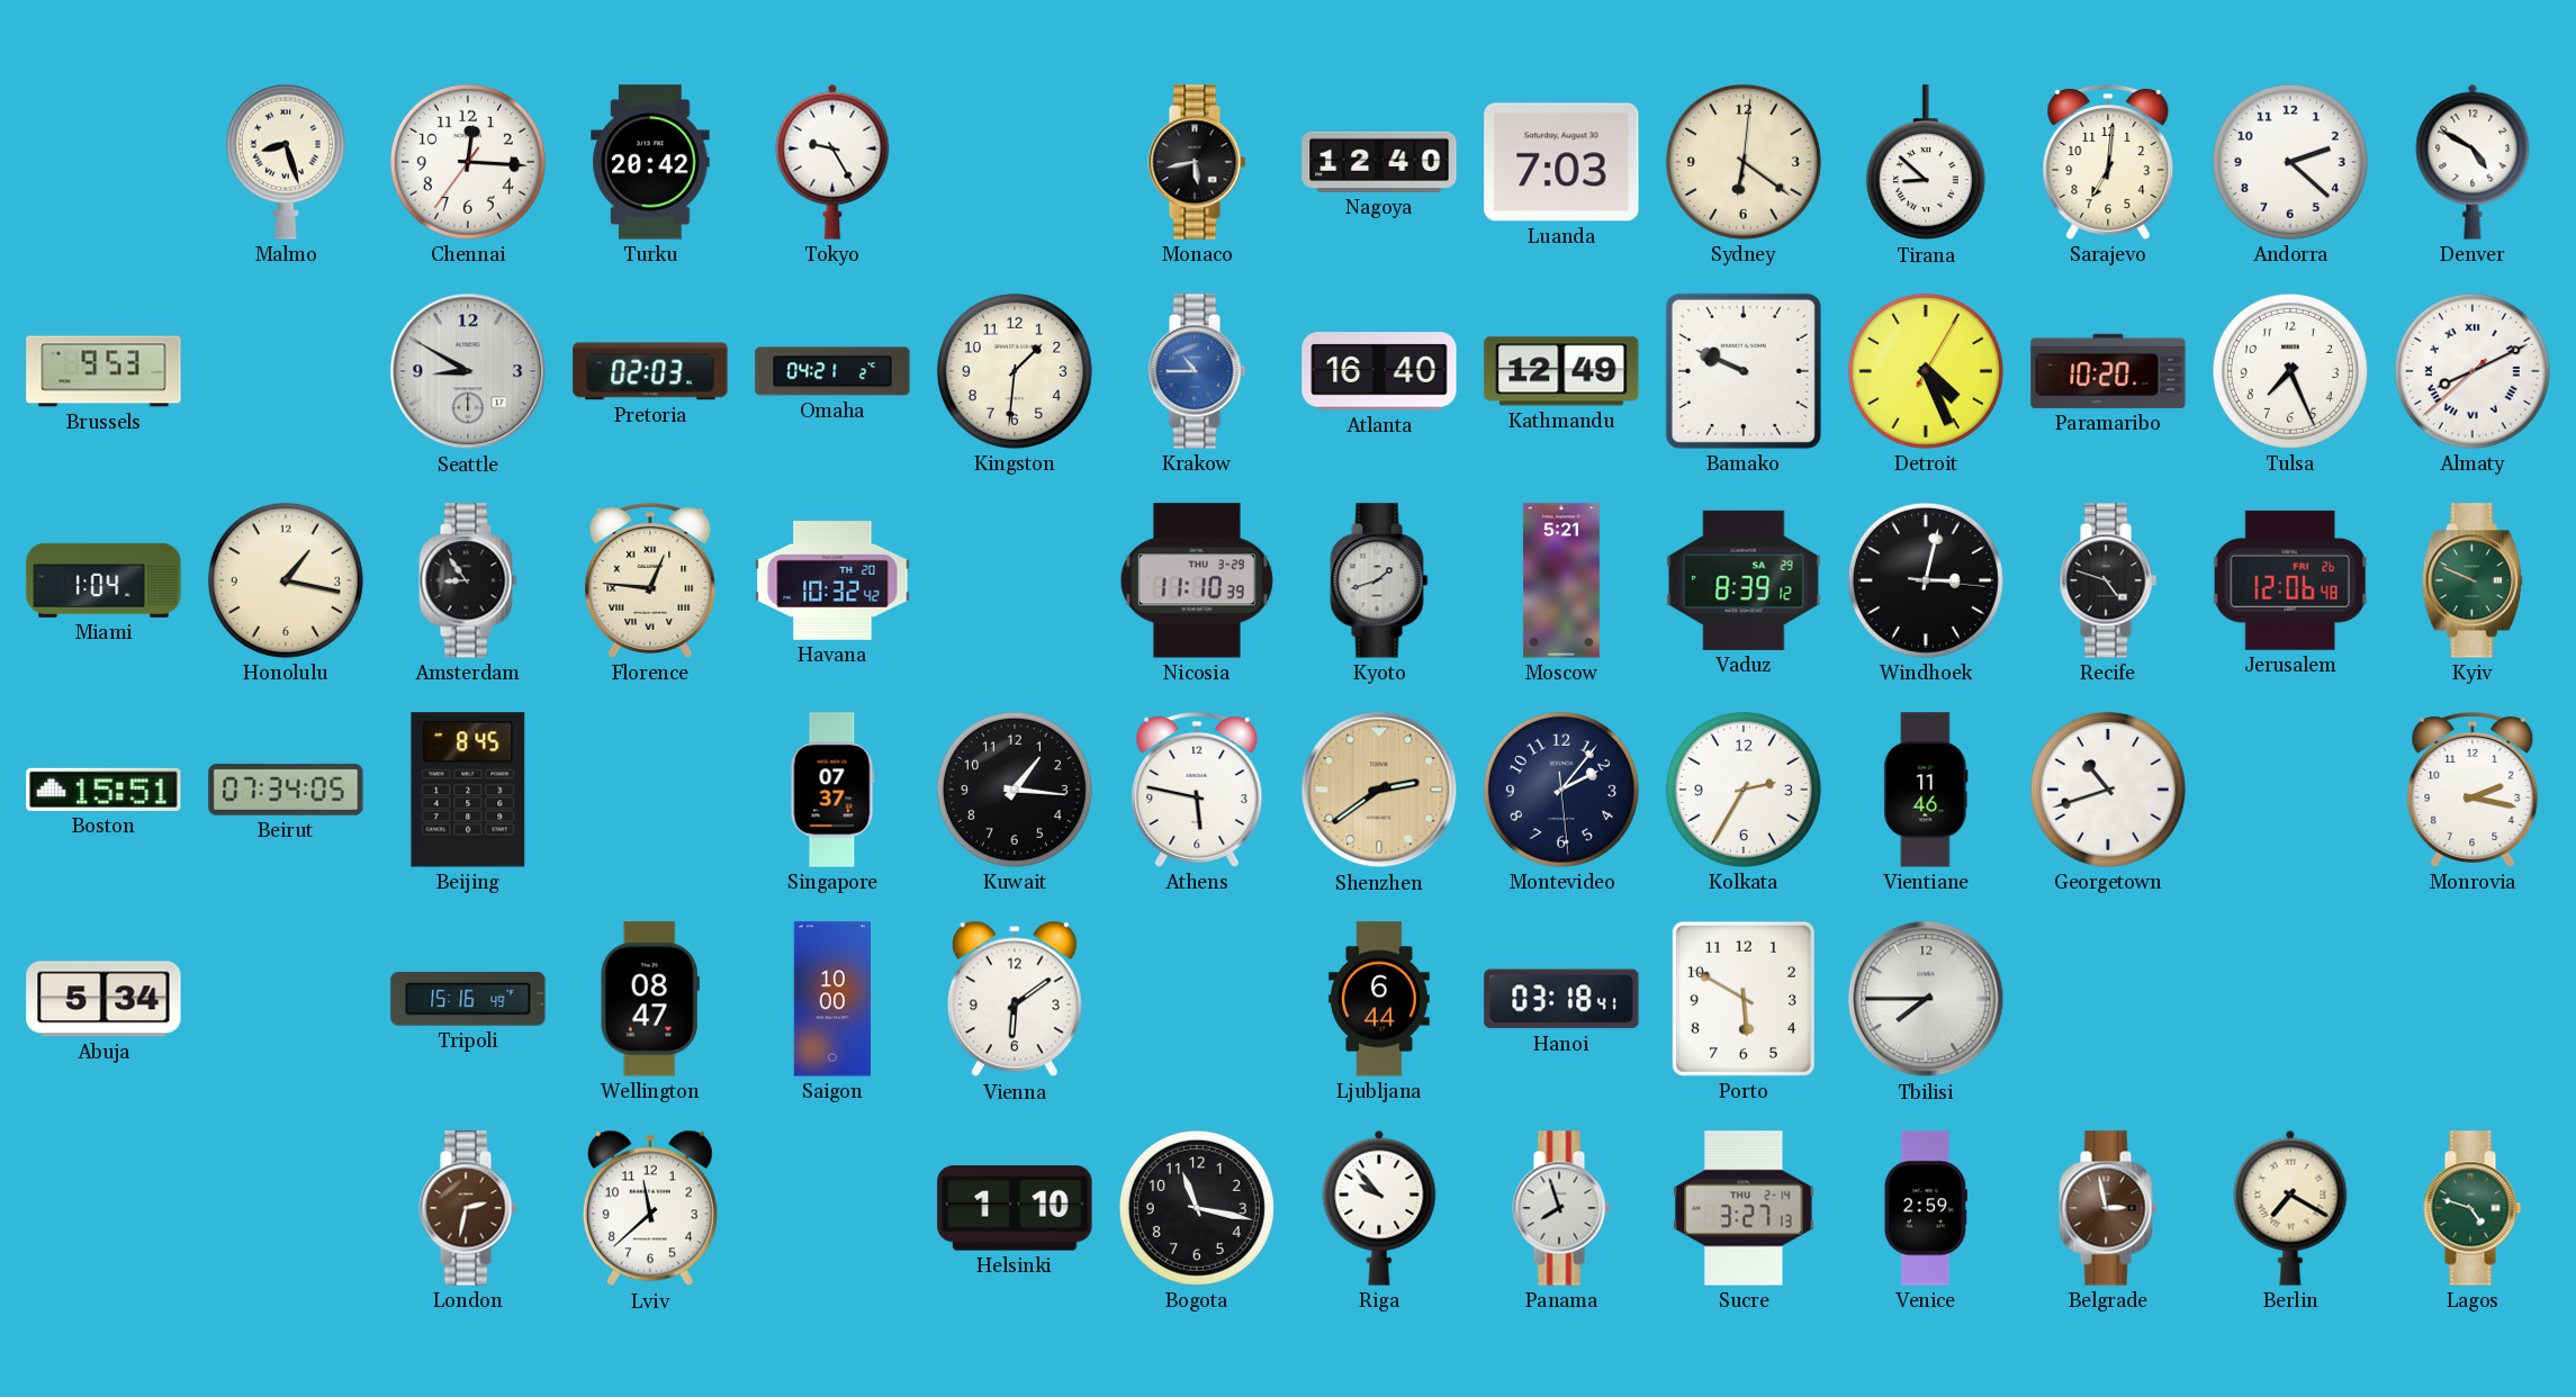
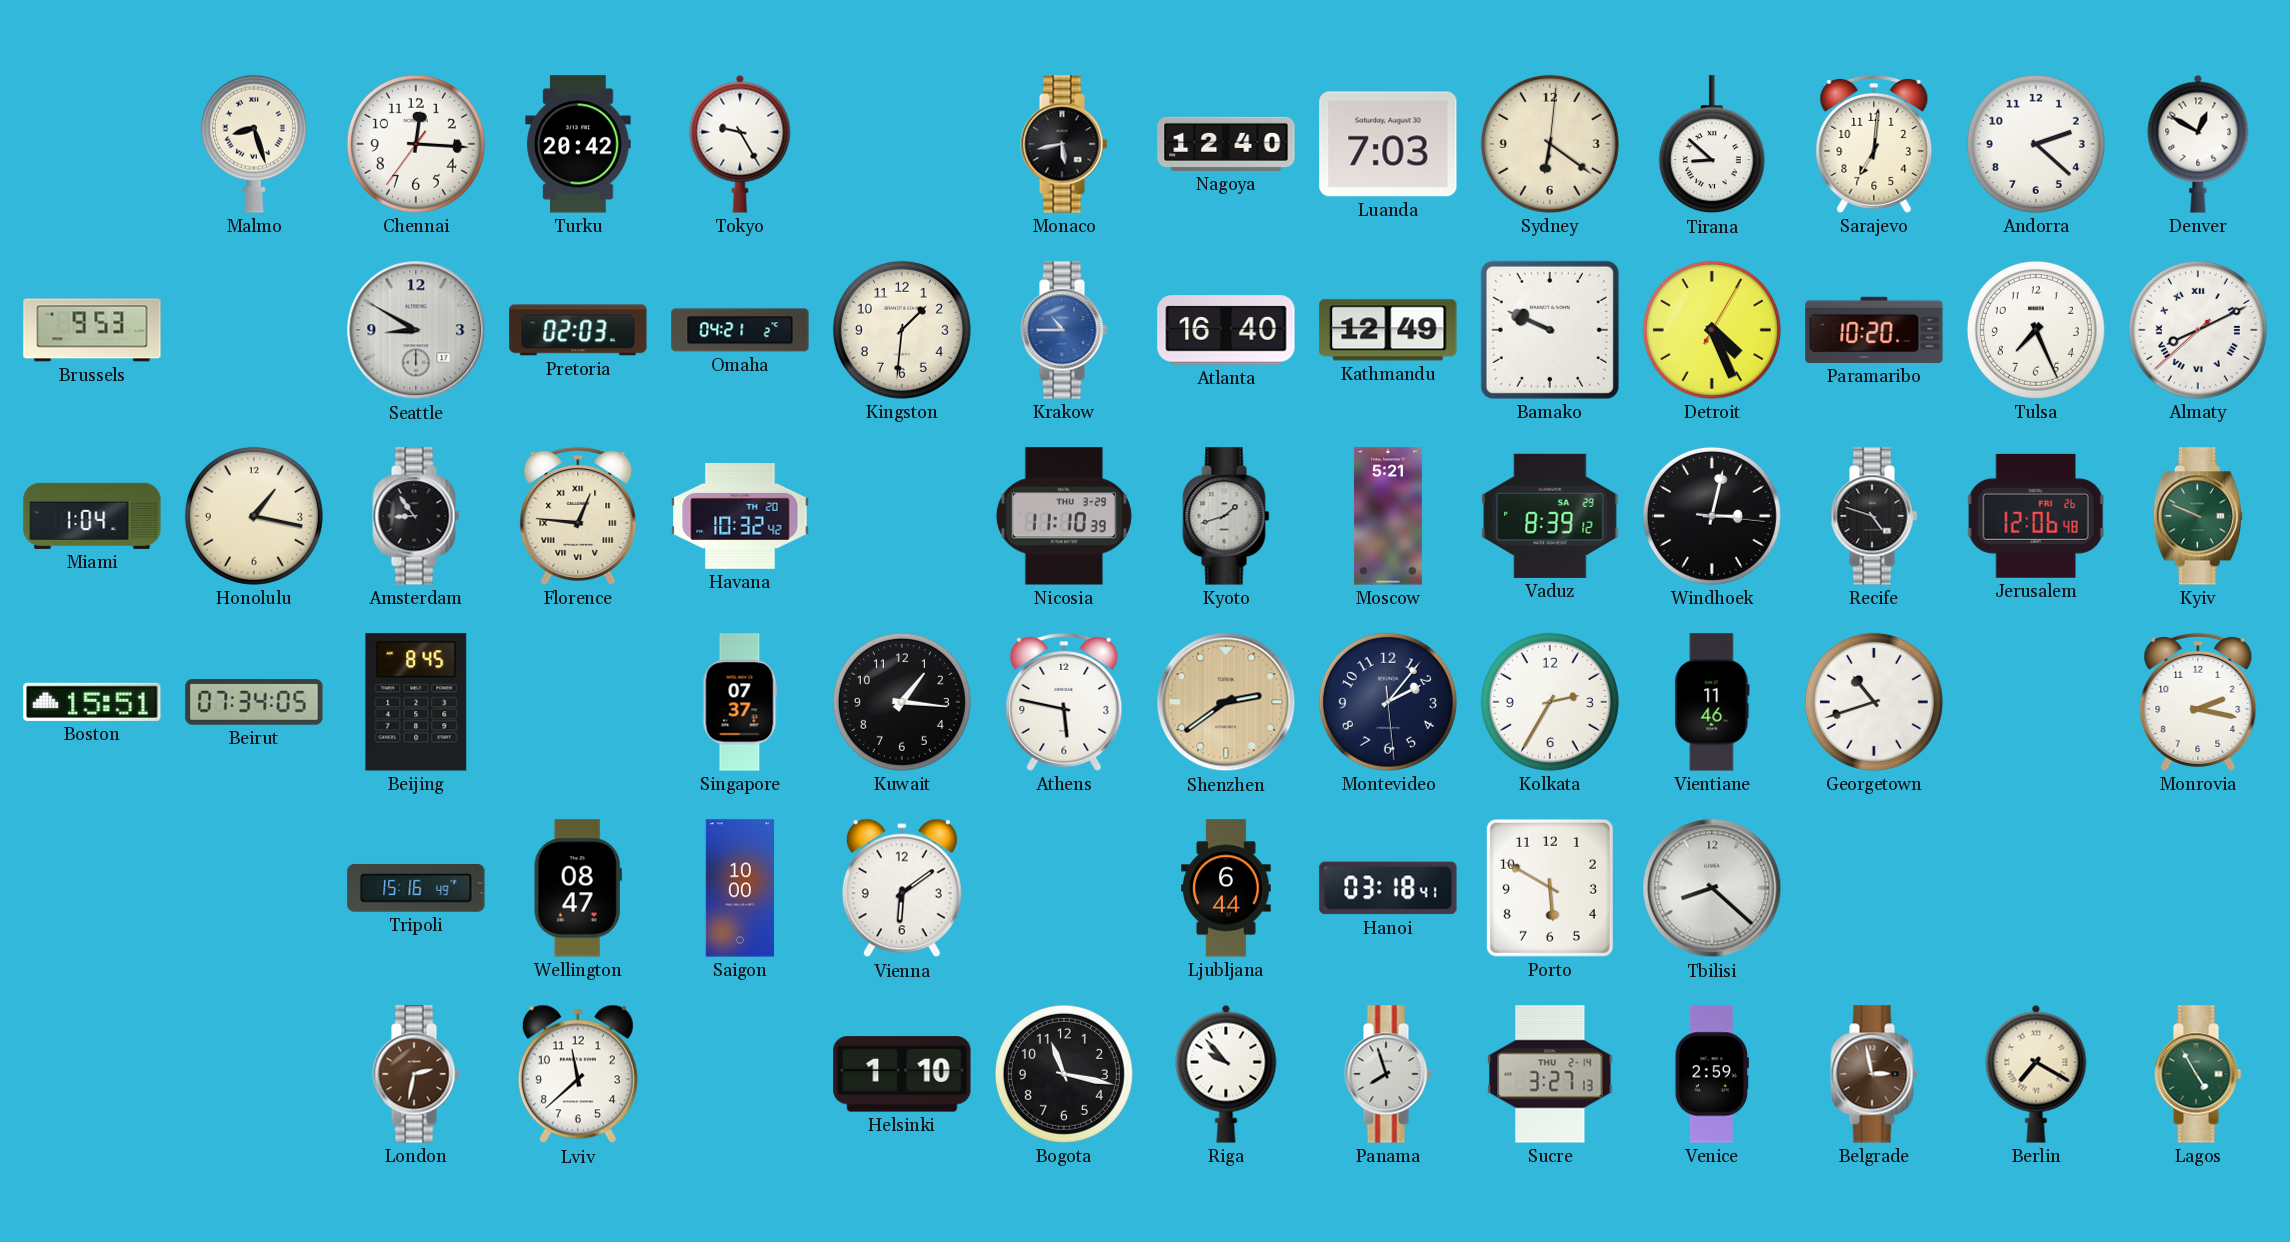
Denver: 4:50 -> 12:50
Abuja: 5:34 -> none
Tbilisi: 7:45 -> 8:22
Lagos: 4:48 -> 4:55
